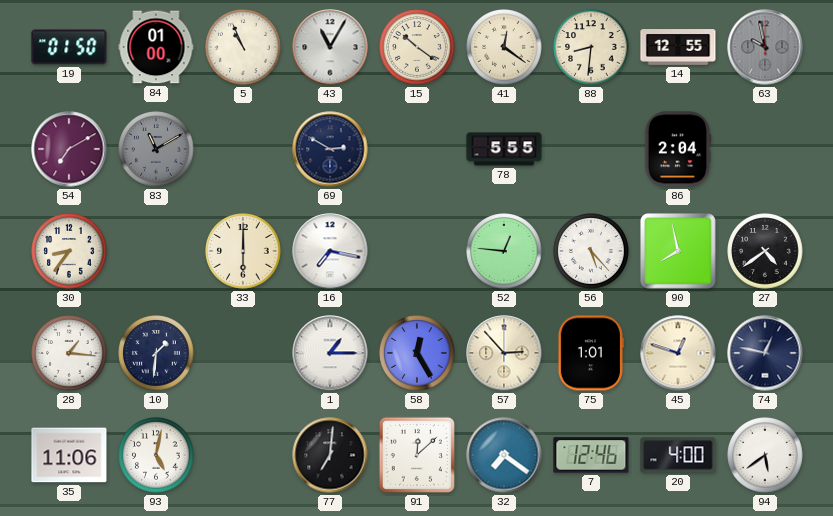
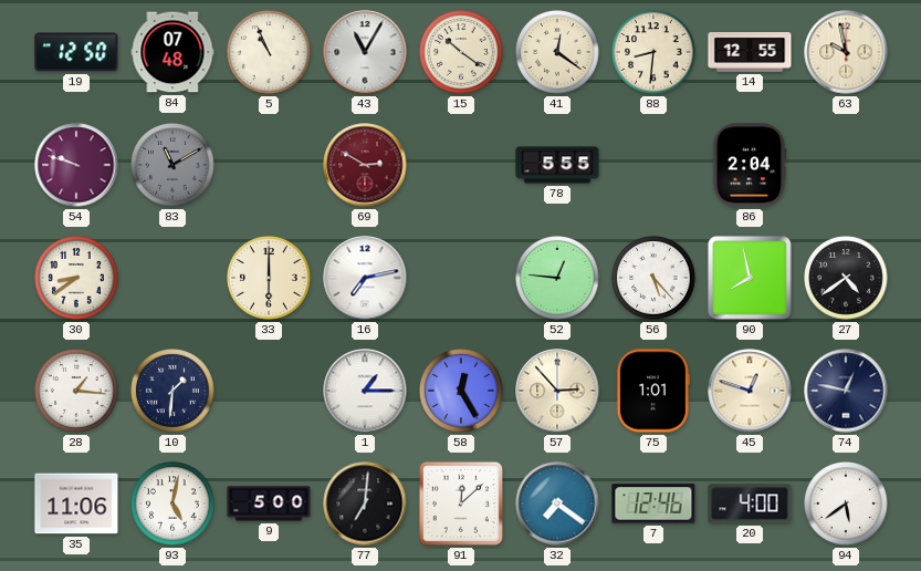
19: 01:50 -> 12:50
84: 01:00 -> 07:48
63 dial: grey -> cream
54: 7:10 -> 9:48
69 dial: navy -> burgundy
30: 8:36 -> 8:39
16: 7:17 -> 7:13
9: none -> 5:00
